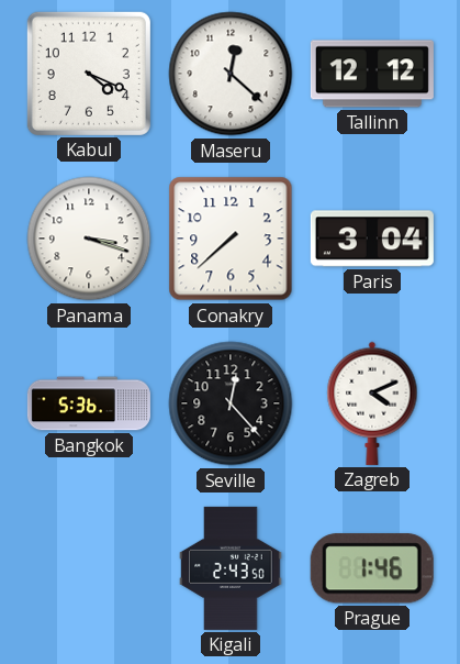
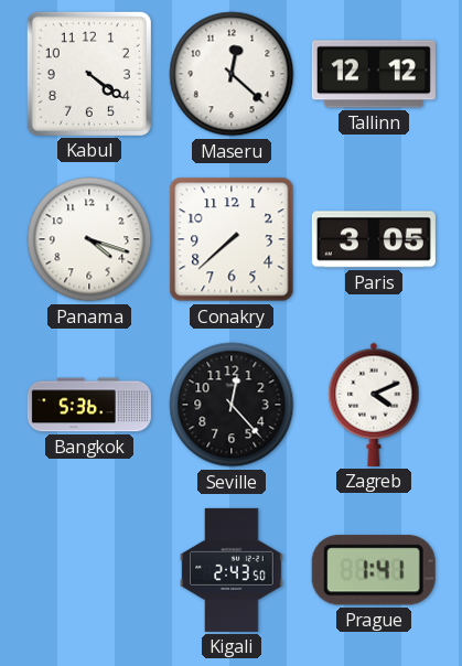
Kabul: 4:19 -> 4:21
Panama: 3:18 -> 4:18
Paris: 3:04 -> 3:05
Prague: 1:46 -> 1:41
